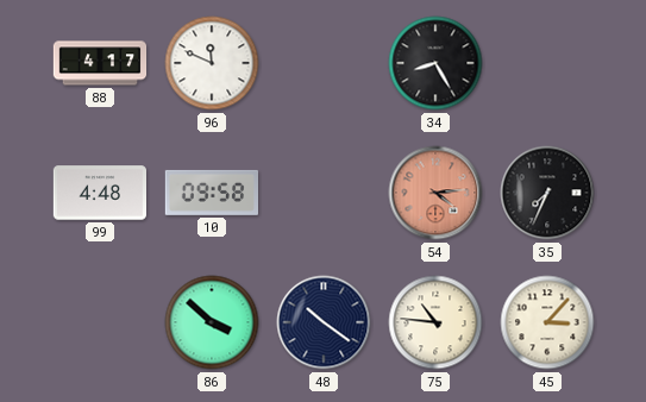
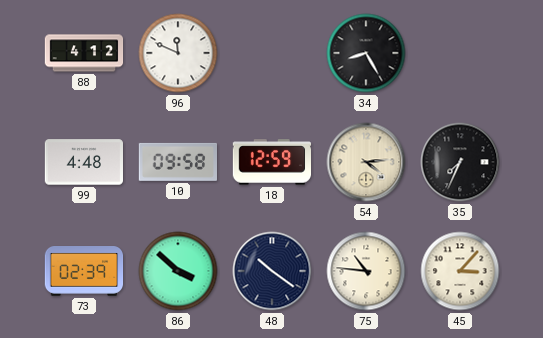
88: 4:17 -> 4:12
18: none -> 12:59
54 dial: salmon -> cream
73: none -> 02:39
